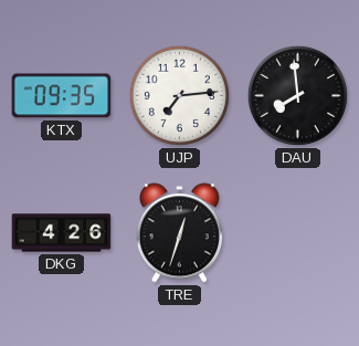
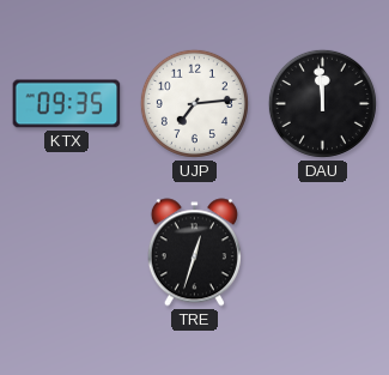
DAU: 7:59 -> 11:59
DKG: 4:26 -> none
